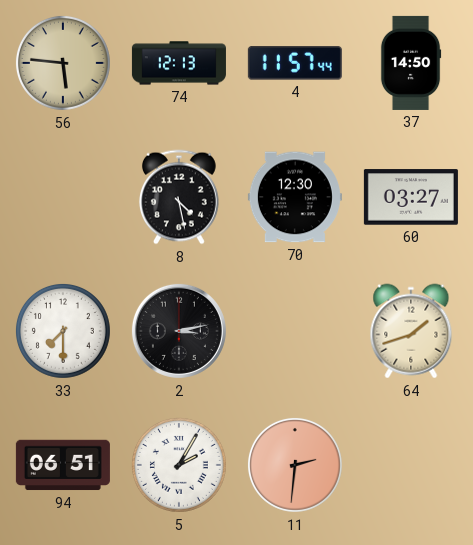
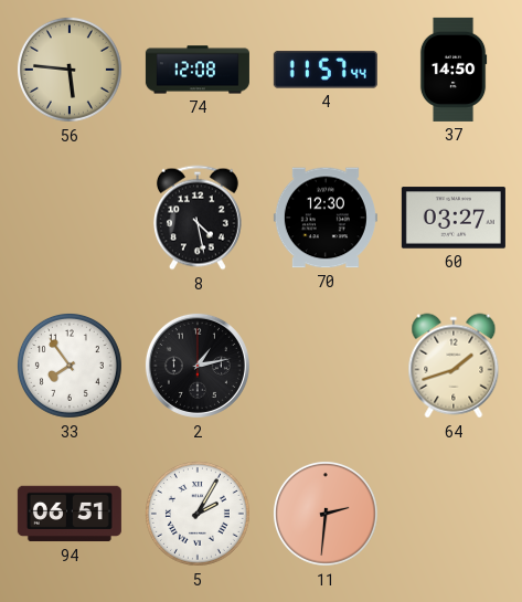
74: 12:13 -> 12:08
33: 7:30 -> 7:54
2: 3:13 -> 1:13
